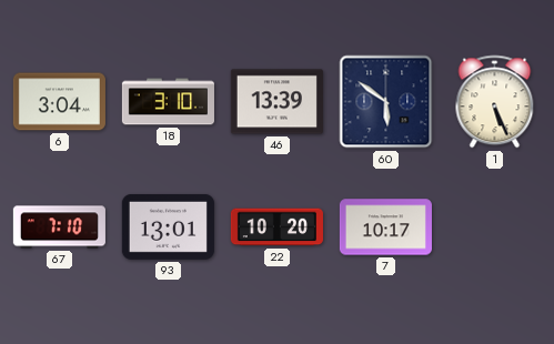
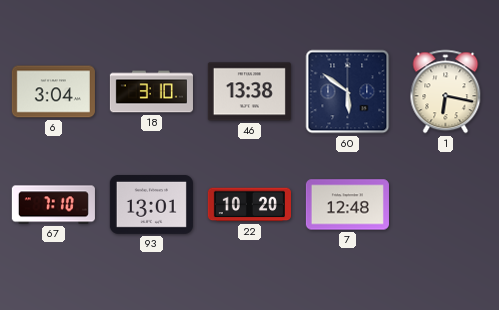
46: 13:39 -> 13:38
1: 5:26 -> 6:17
7: 10:17 -> 12:48
